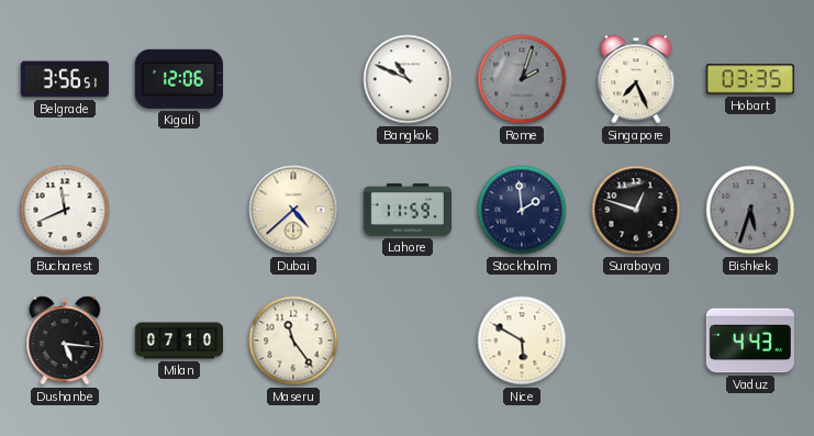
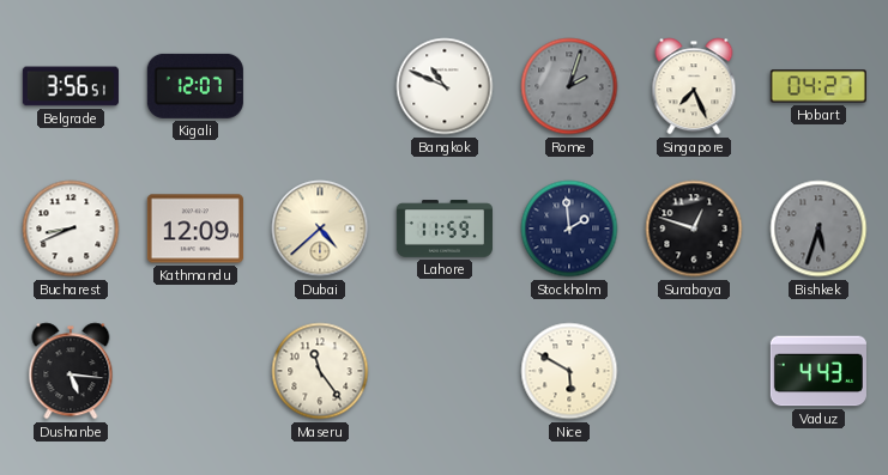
Kigali: 12:06 -> 12:07
Hobart: 03:35 -> 04:27
Bucharest: 11:41 -> 8:41
Kathmandu: none -> 12:09
Milan: 07:10 -> none
